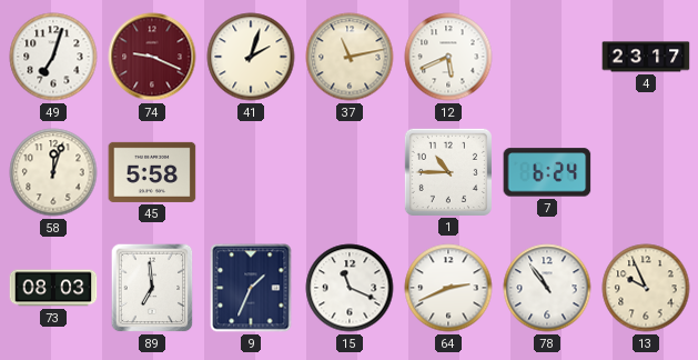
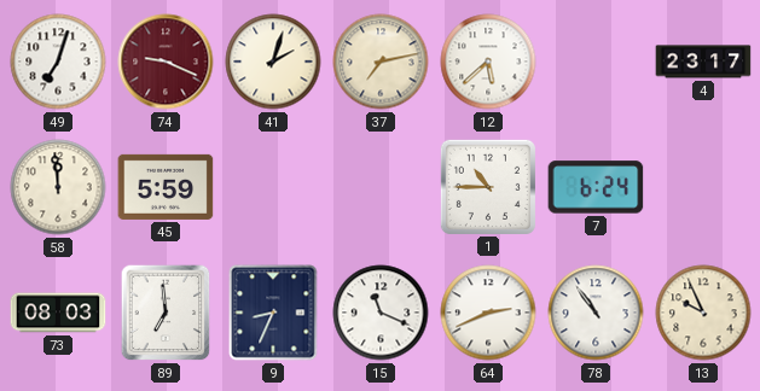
37: 11:13 -> 7:13
12: 5:41 -> 5:38
58: 12:03 -> 11:59
45: 5:58 -> 5:59
9: 1:34 -> 8:34
